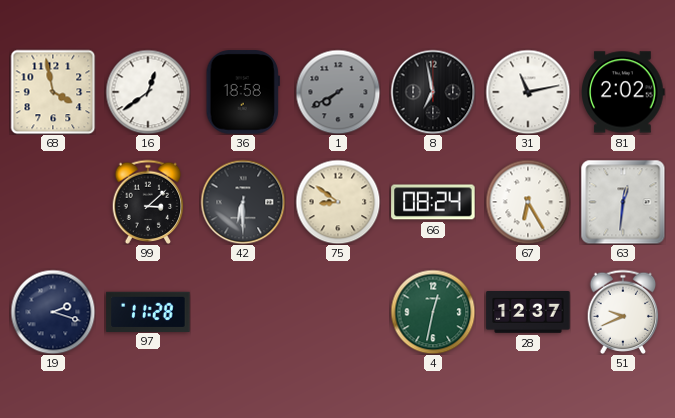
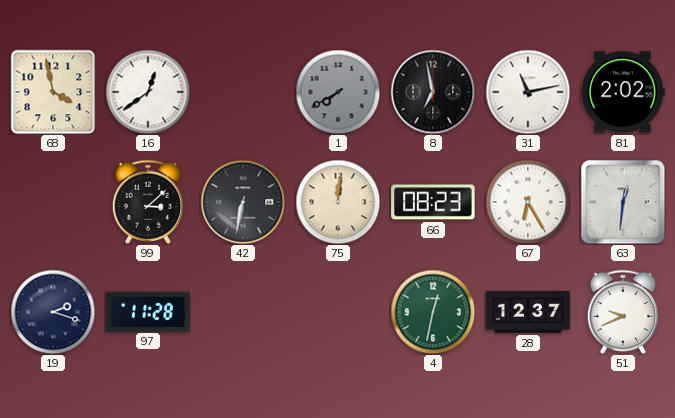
36: 18:58 -> none
42: 6:30 -> 6:32
75: 8:51 -> 12:01
66: 08:24 -> 08:23
